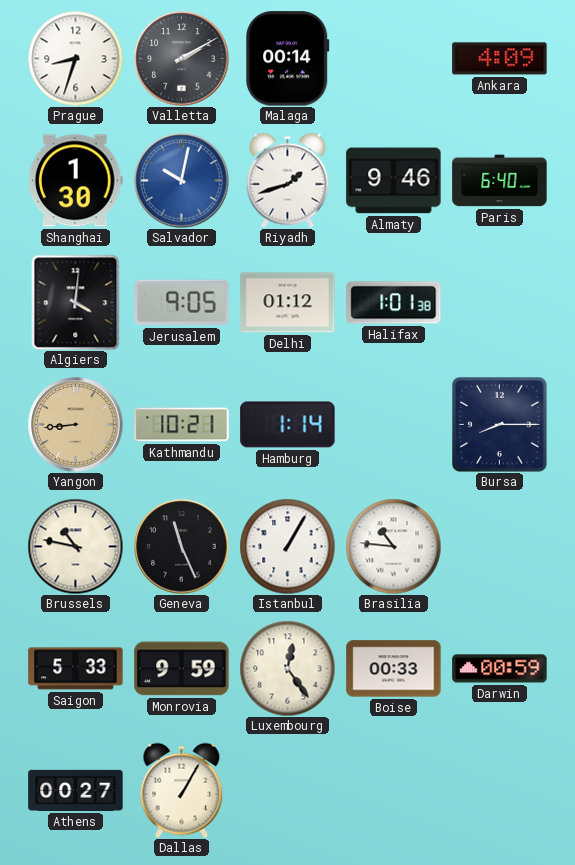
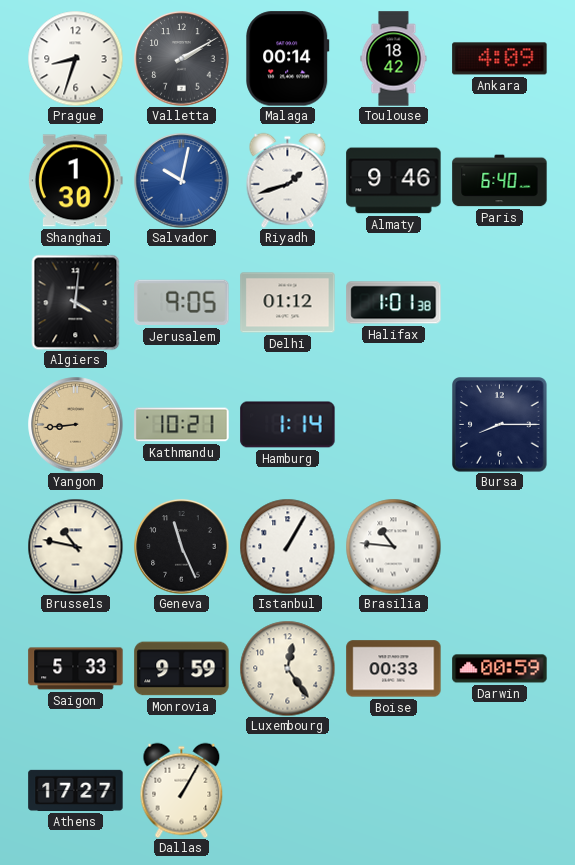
Toulouse: none -> 18:42
Athens: 00:27 -> 17:27
